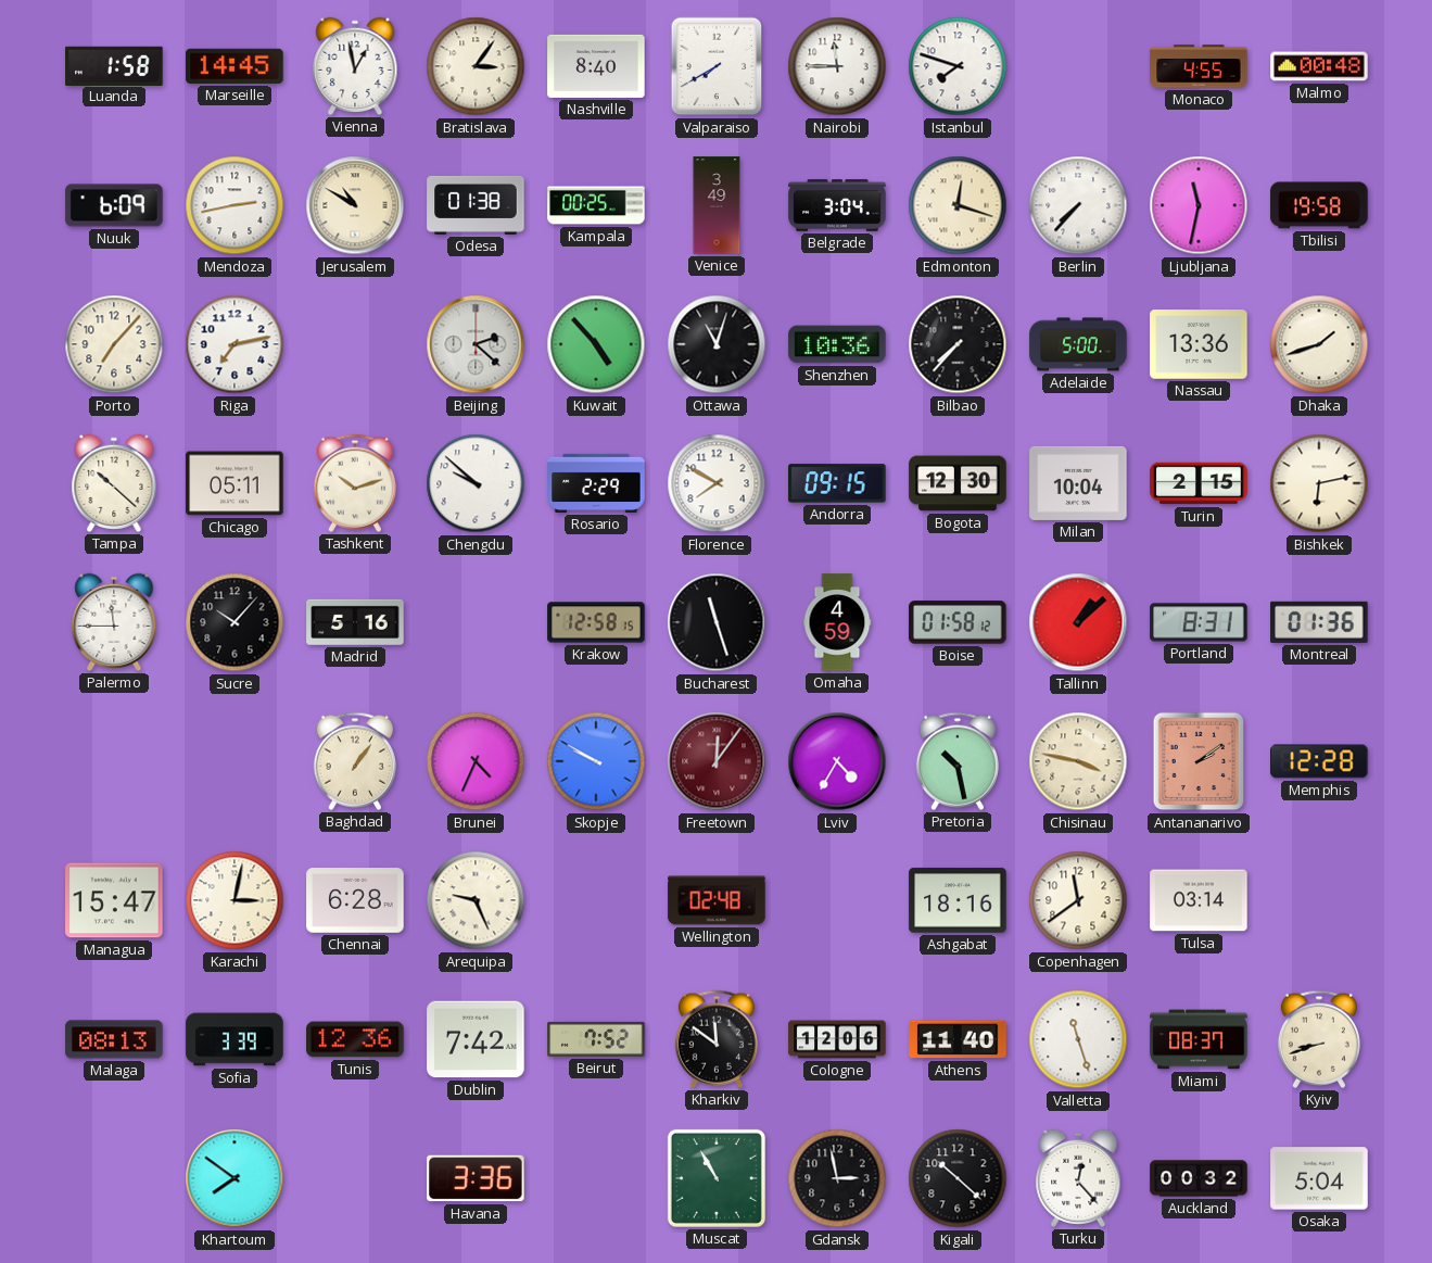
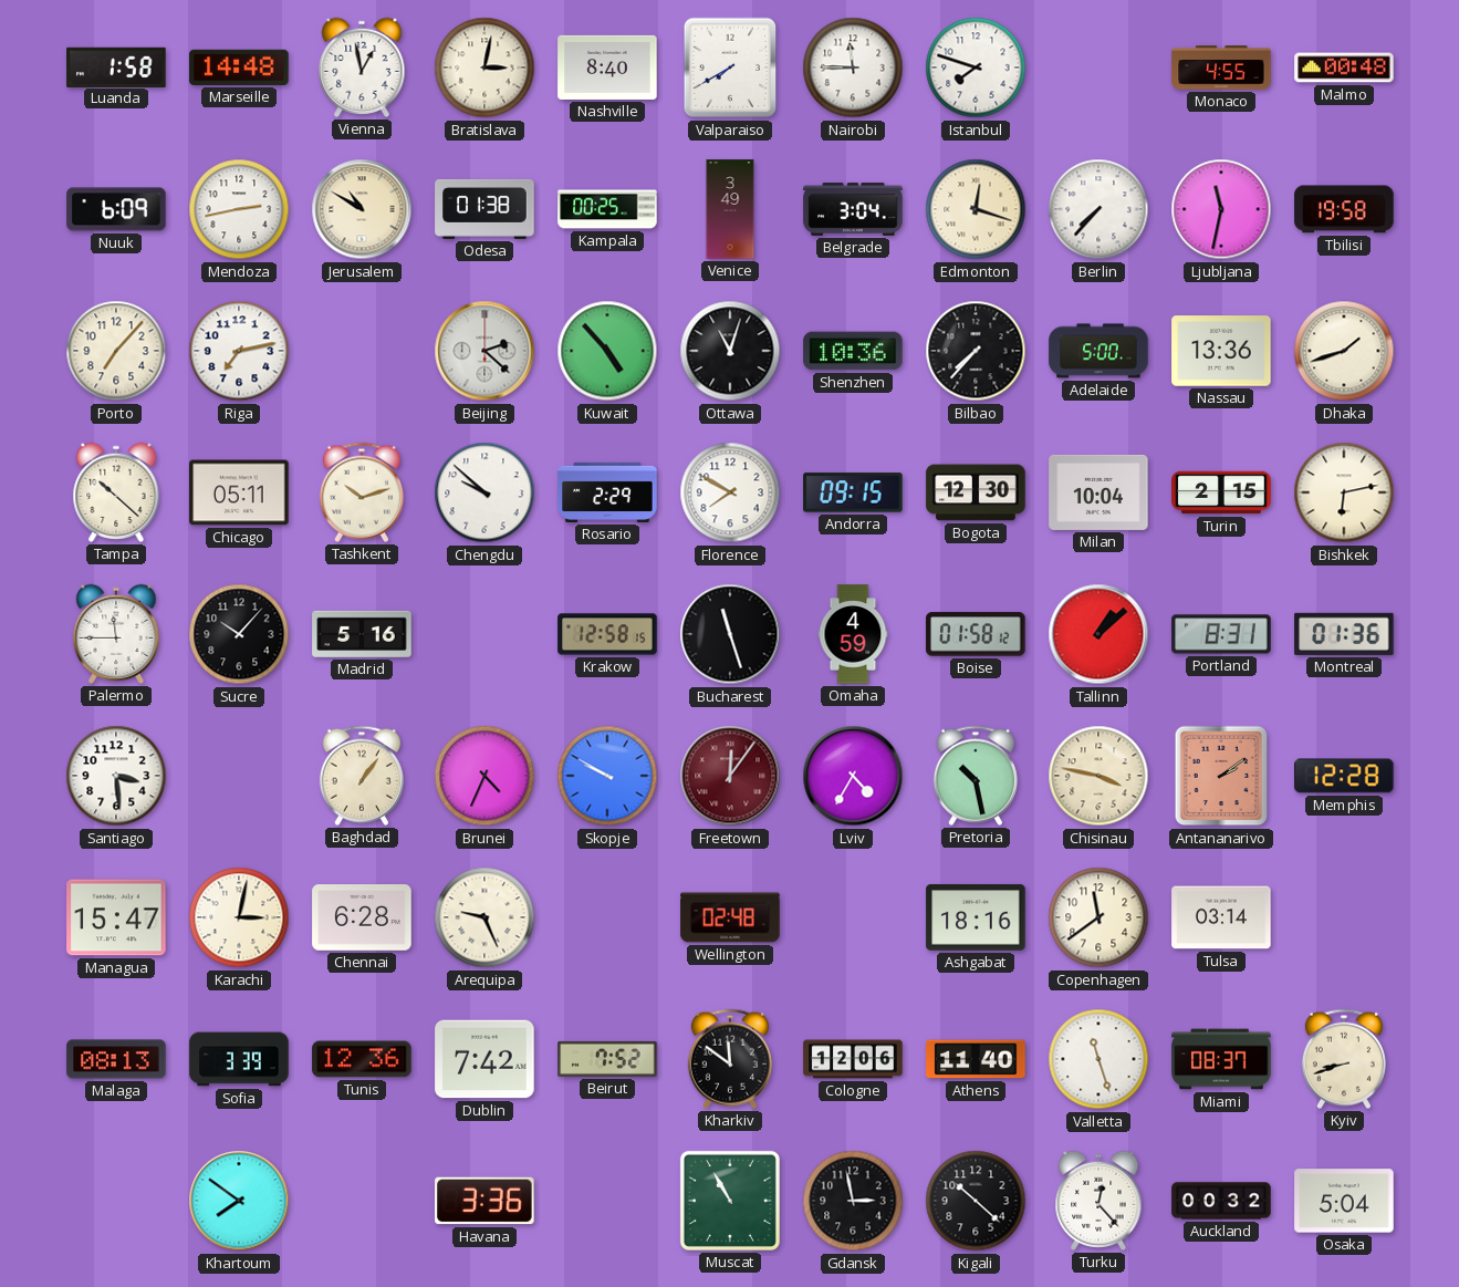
Marseille: 14:45 -> 14:48
Bratislava: 3:06 -> 3:02
Santiago: none -> 3:29
